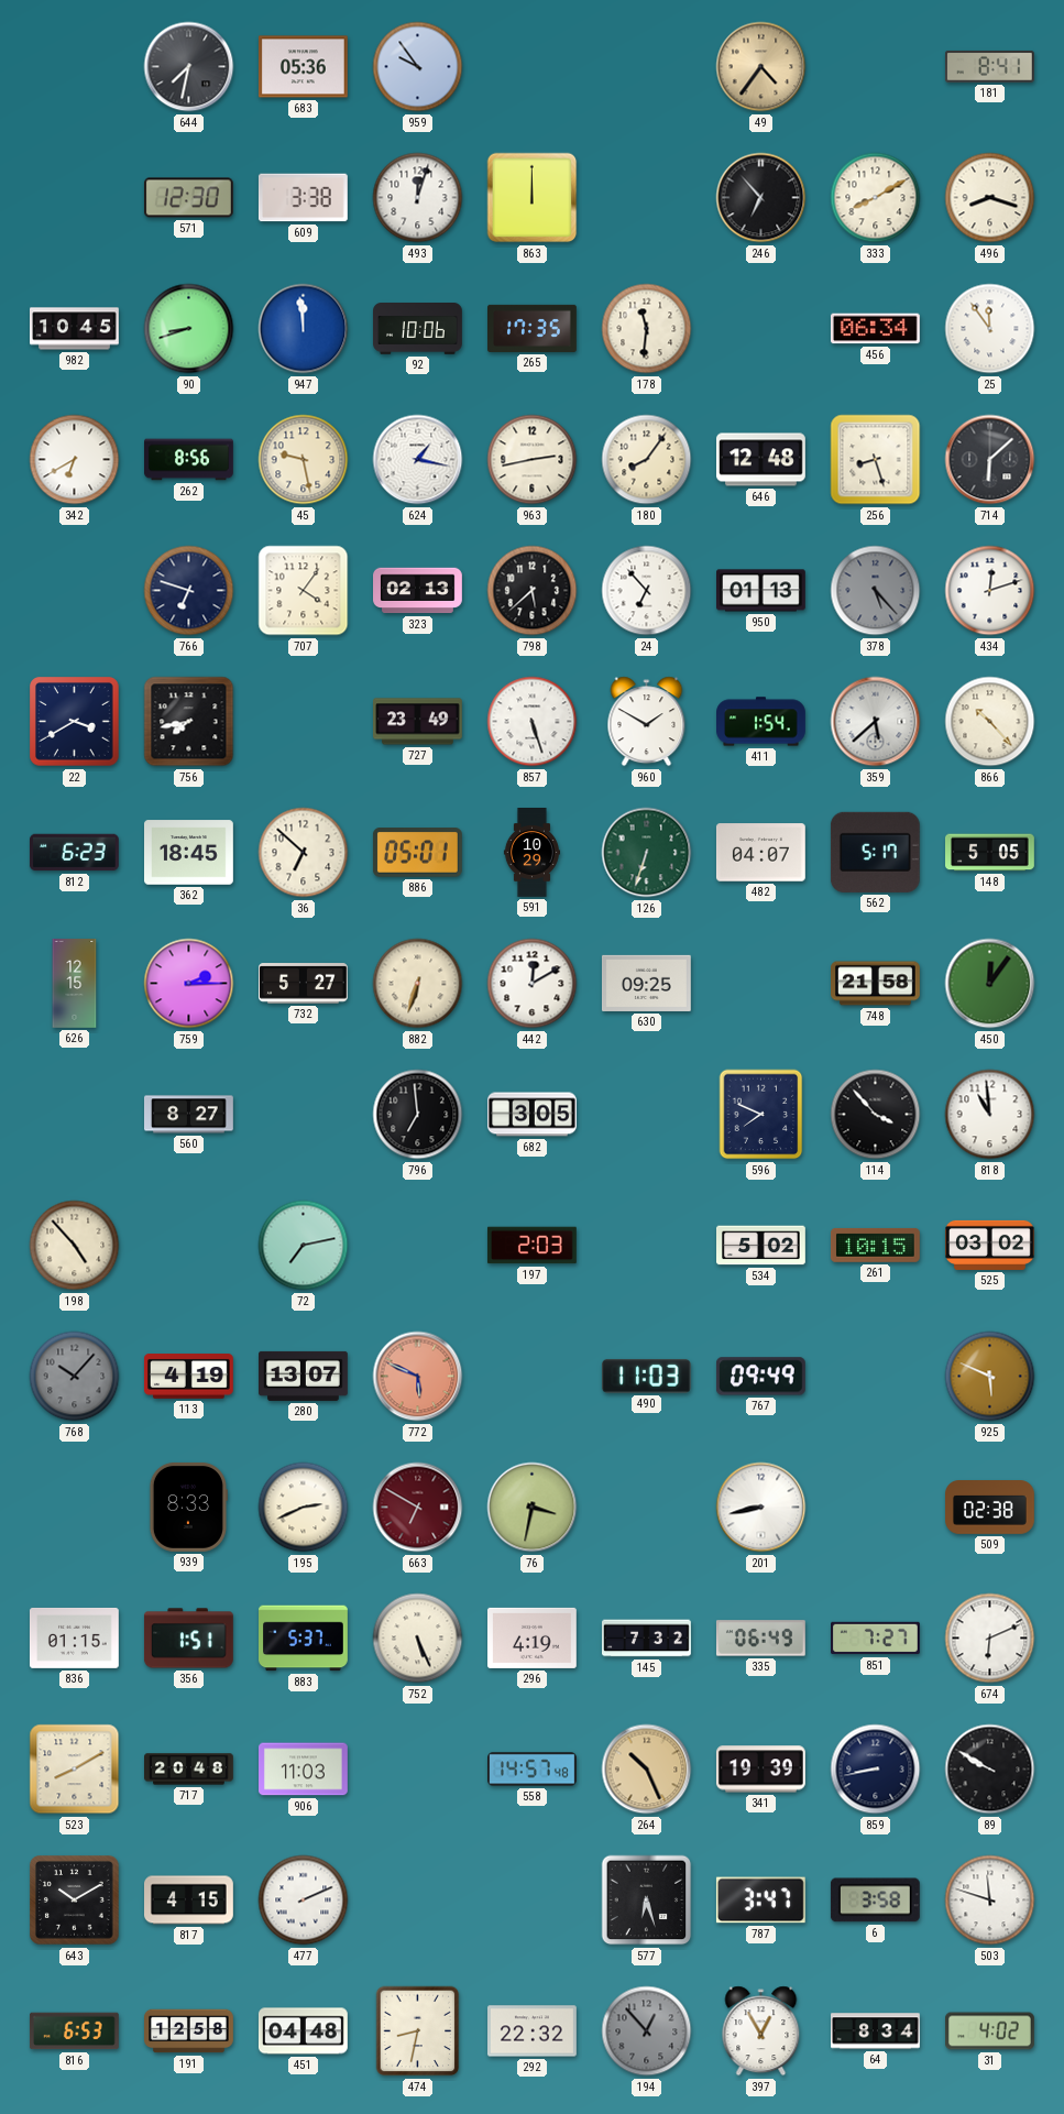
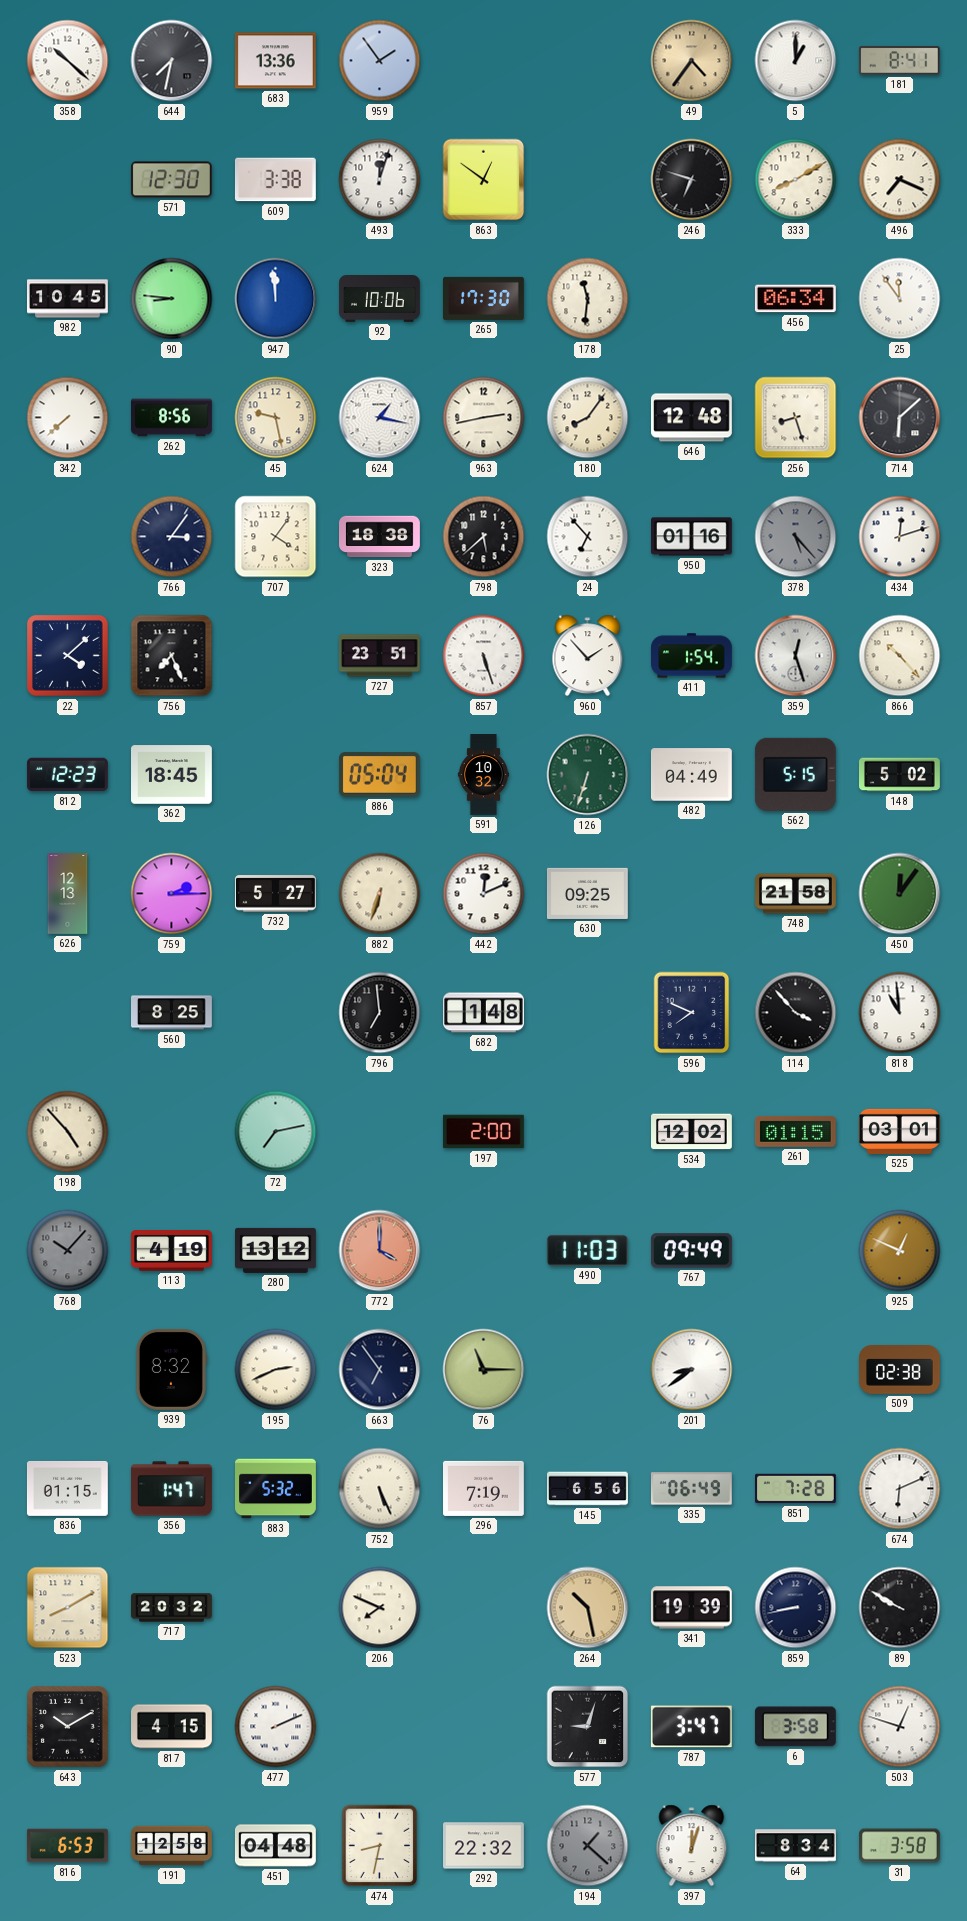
358: none -> 10:22
683: 05:36 -> 13:36
959: 9:54 -> 1:54
5: none -> 1:00
863: 12:00 -> 12:51
246: 6:53 -> 6:48
496: 8:18 -> 7:19
90: 8:42 -> 8:46
265: 17:35 -> 17:30
342: 6:40 -> 7:38
766: 6:48 -> 3:06
323: 02:13 -> 18:38
950: 01:13 -> 01:16
22: 3:40 -> 4:08
756: 7:43 -> 7:26
727: 23:49 -> 23:51
960: 1:50 -> 1:53
359: 5:38 -> 12:27
812: 6:23 -> 12:23
36: 6:52 -> none
886: 05:01 -> 05:04
591: 10:29 -> 10:32
482: 04:07 -> 04:49
562: 5:17 -> 5:15
148: 5:05 -> 5:02
626: 12:15 -> 12:13
442: 12:10 -> 12:11
560: 8:27 -> 8:25
682: 3:05 -> 1:48
197: 2:03 -> 2:00
534: 5:02 -> 12:02
261: 10:15 -> 01:15
525: 03:02 -> 03:01
280: 13:07 -> 13:12
772: 5:49 -> 4:00
925: 5:49 -> 12:49
939: 8:33 -> 8:32
663: 6:50 -> 6:54
663 dial: burgundy -> navy
76: 3:32 -> 11:15
201: 8:43 -> 8:39
356: 1:51 -> 1:47
883: 5:37 -> 5:32
296: 4:19 -> 7:19
145: 7:32 -> 6:56
851: 7:27 -> 7:28
717: 20:48 -> 20:32
906: 11:03 -> none
206: none -> 7:49
558: 14:57 -> none
264: 10:26 -> 10:28
577: 6:27 -> 9:03
503: 11:48 -> 12:48
194: 12:53 -> 1:22
397: 12:55 -> 12:03
31: 4:02 -> 3:58
